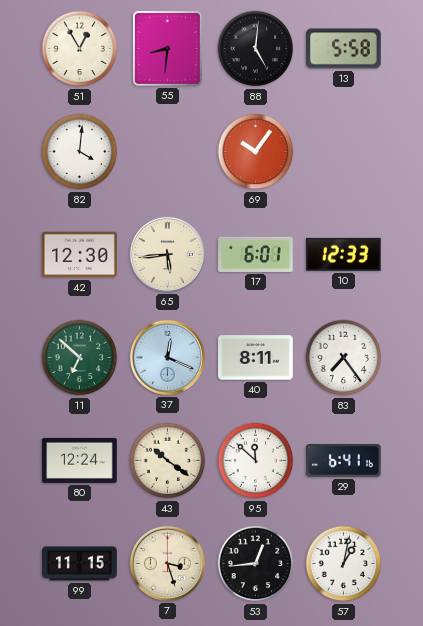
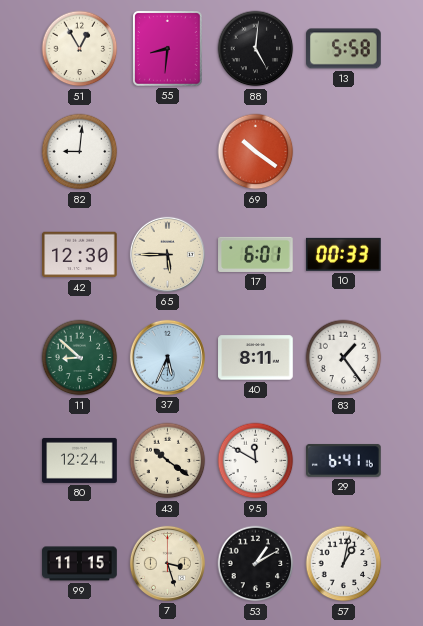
82: 4:01 -> 9:01
69: 10:06 -> 10:21
65: 5:44 -> 5:45
10: 12:33 -> 00:33
11: 6:52 -> 8:52
37: 12:19 -> 5:34
83: 7:24 -> 1:24
95: 11:52 -> 11:50
53: 12:44 -> 1:10
